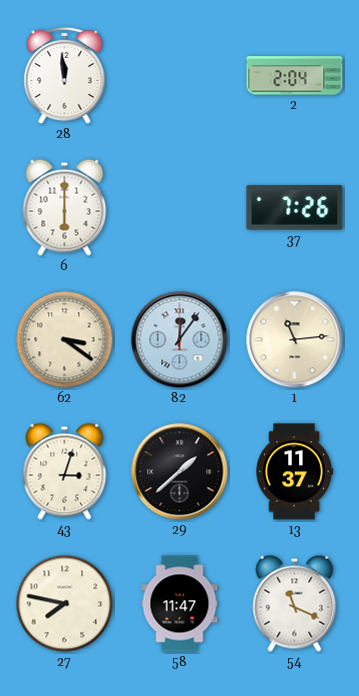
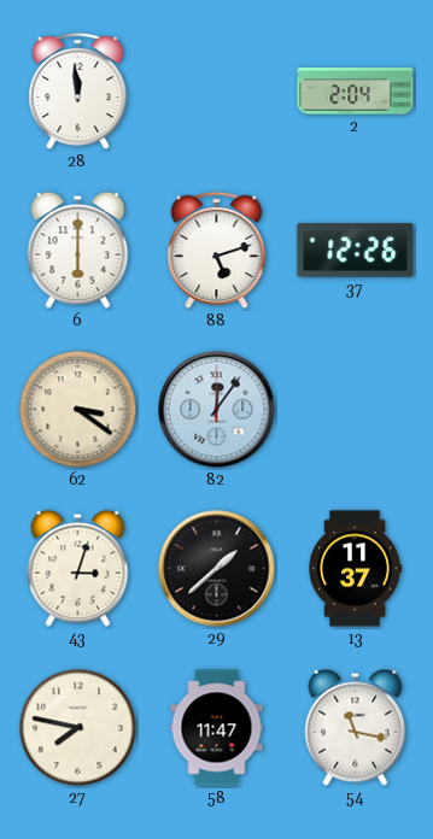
88: none -> 5:12
37: 7:26 -> 12:26
1: 11:14 -> none
54: 11:19 -> 11:17
